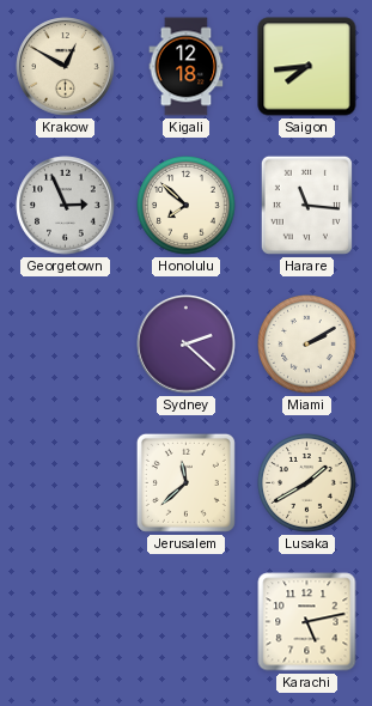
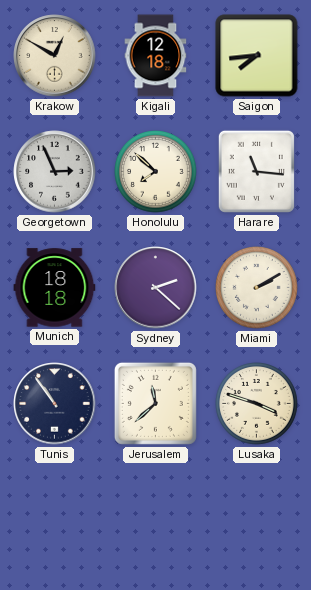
Munich: none -> 18:18
Tunis: none -> 10:54
Lusaka: 1:40 -> 3:48
Karachi: 5:13 -> none
